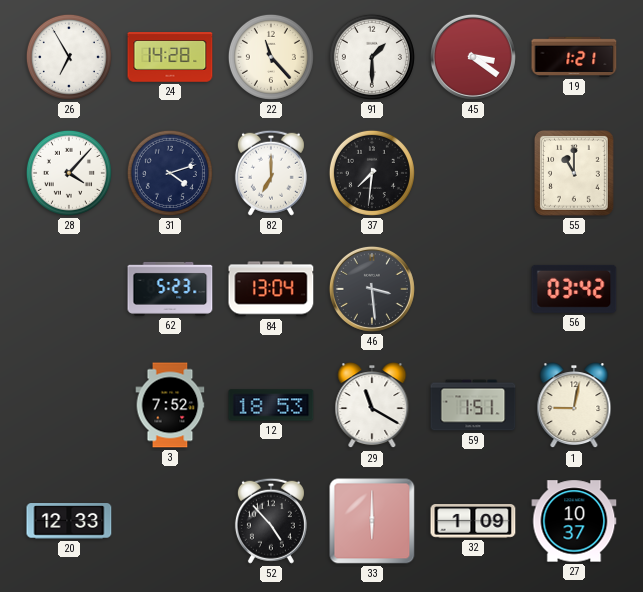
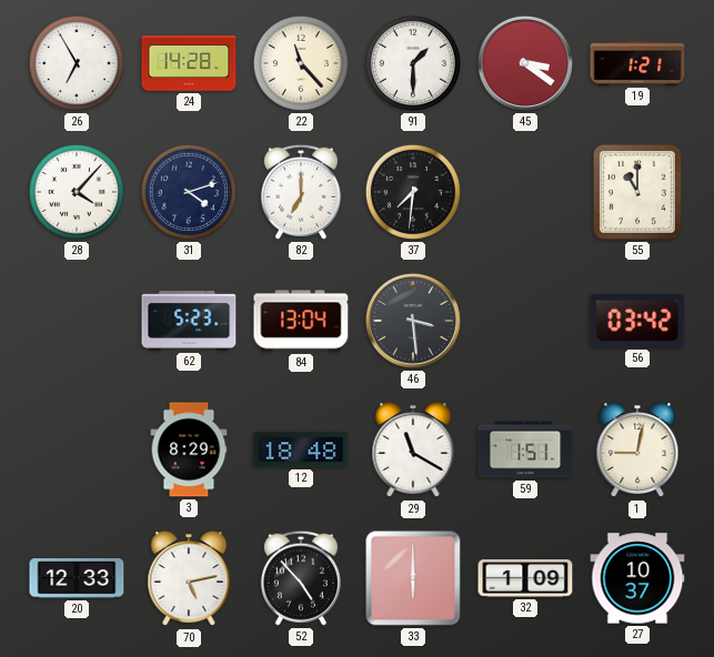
3: 7:52 -> 8:29
12: 18:53 -> 18:48
70: none -> 5:13
